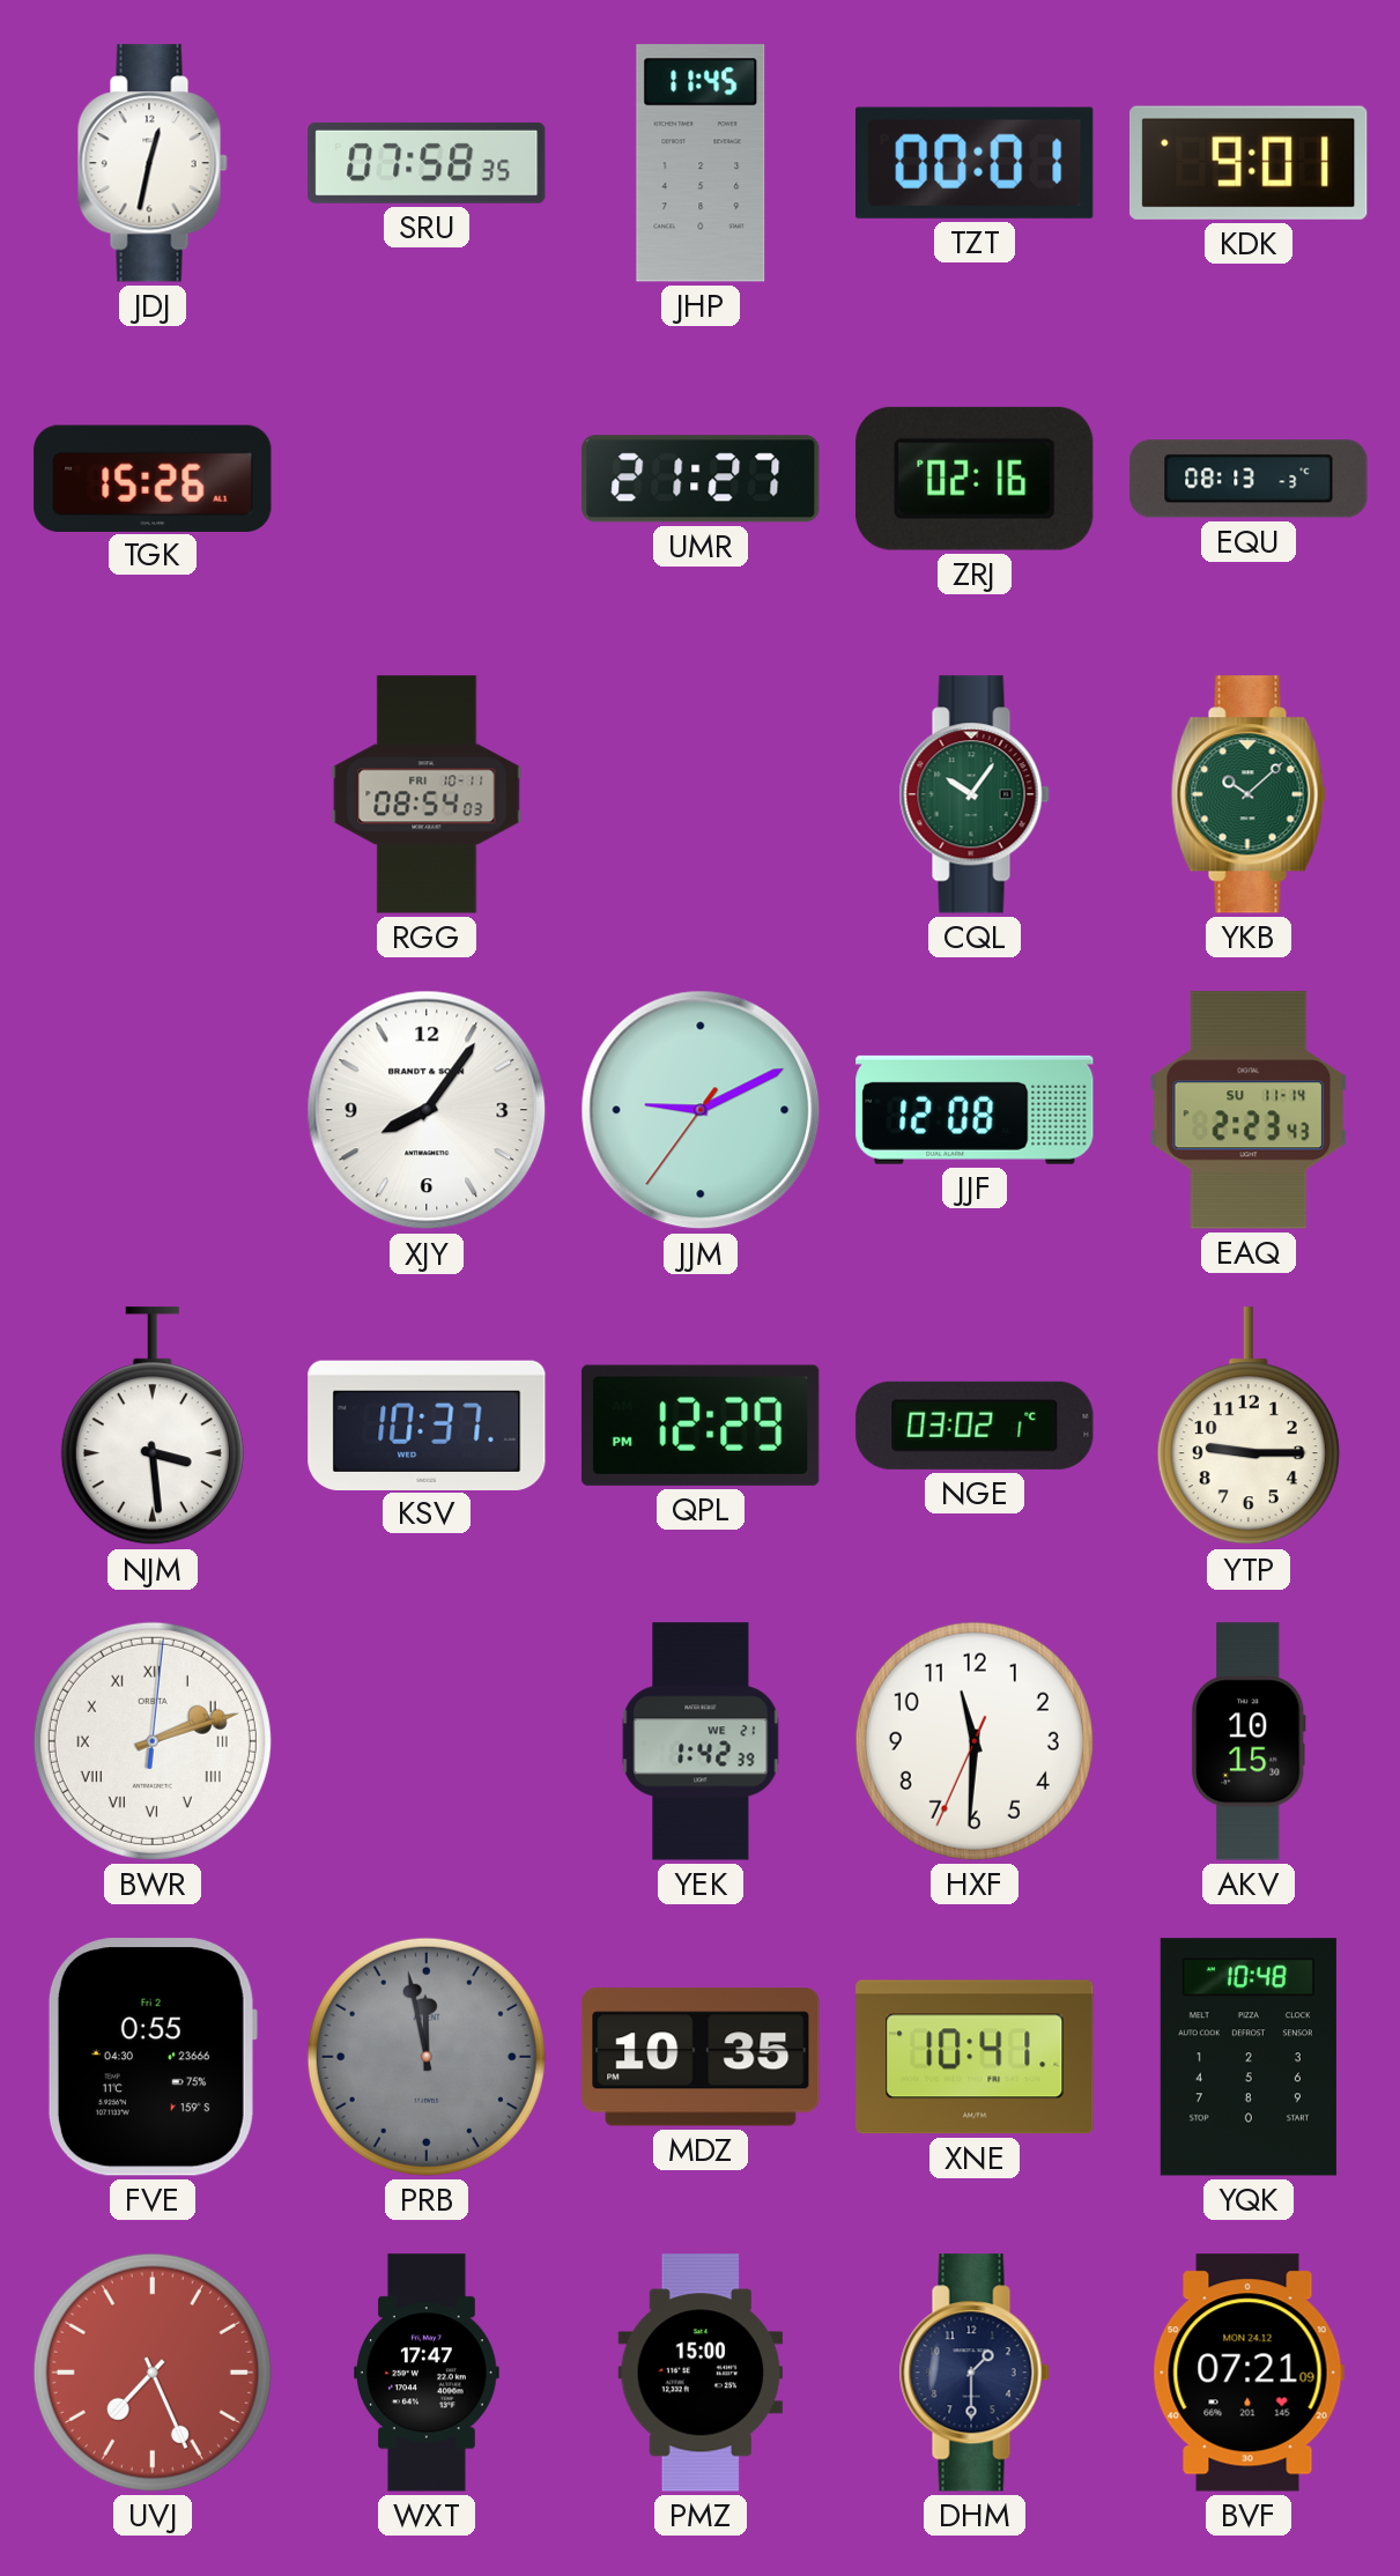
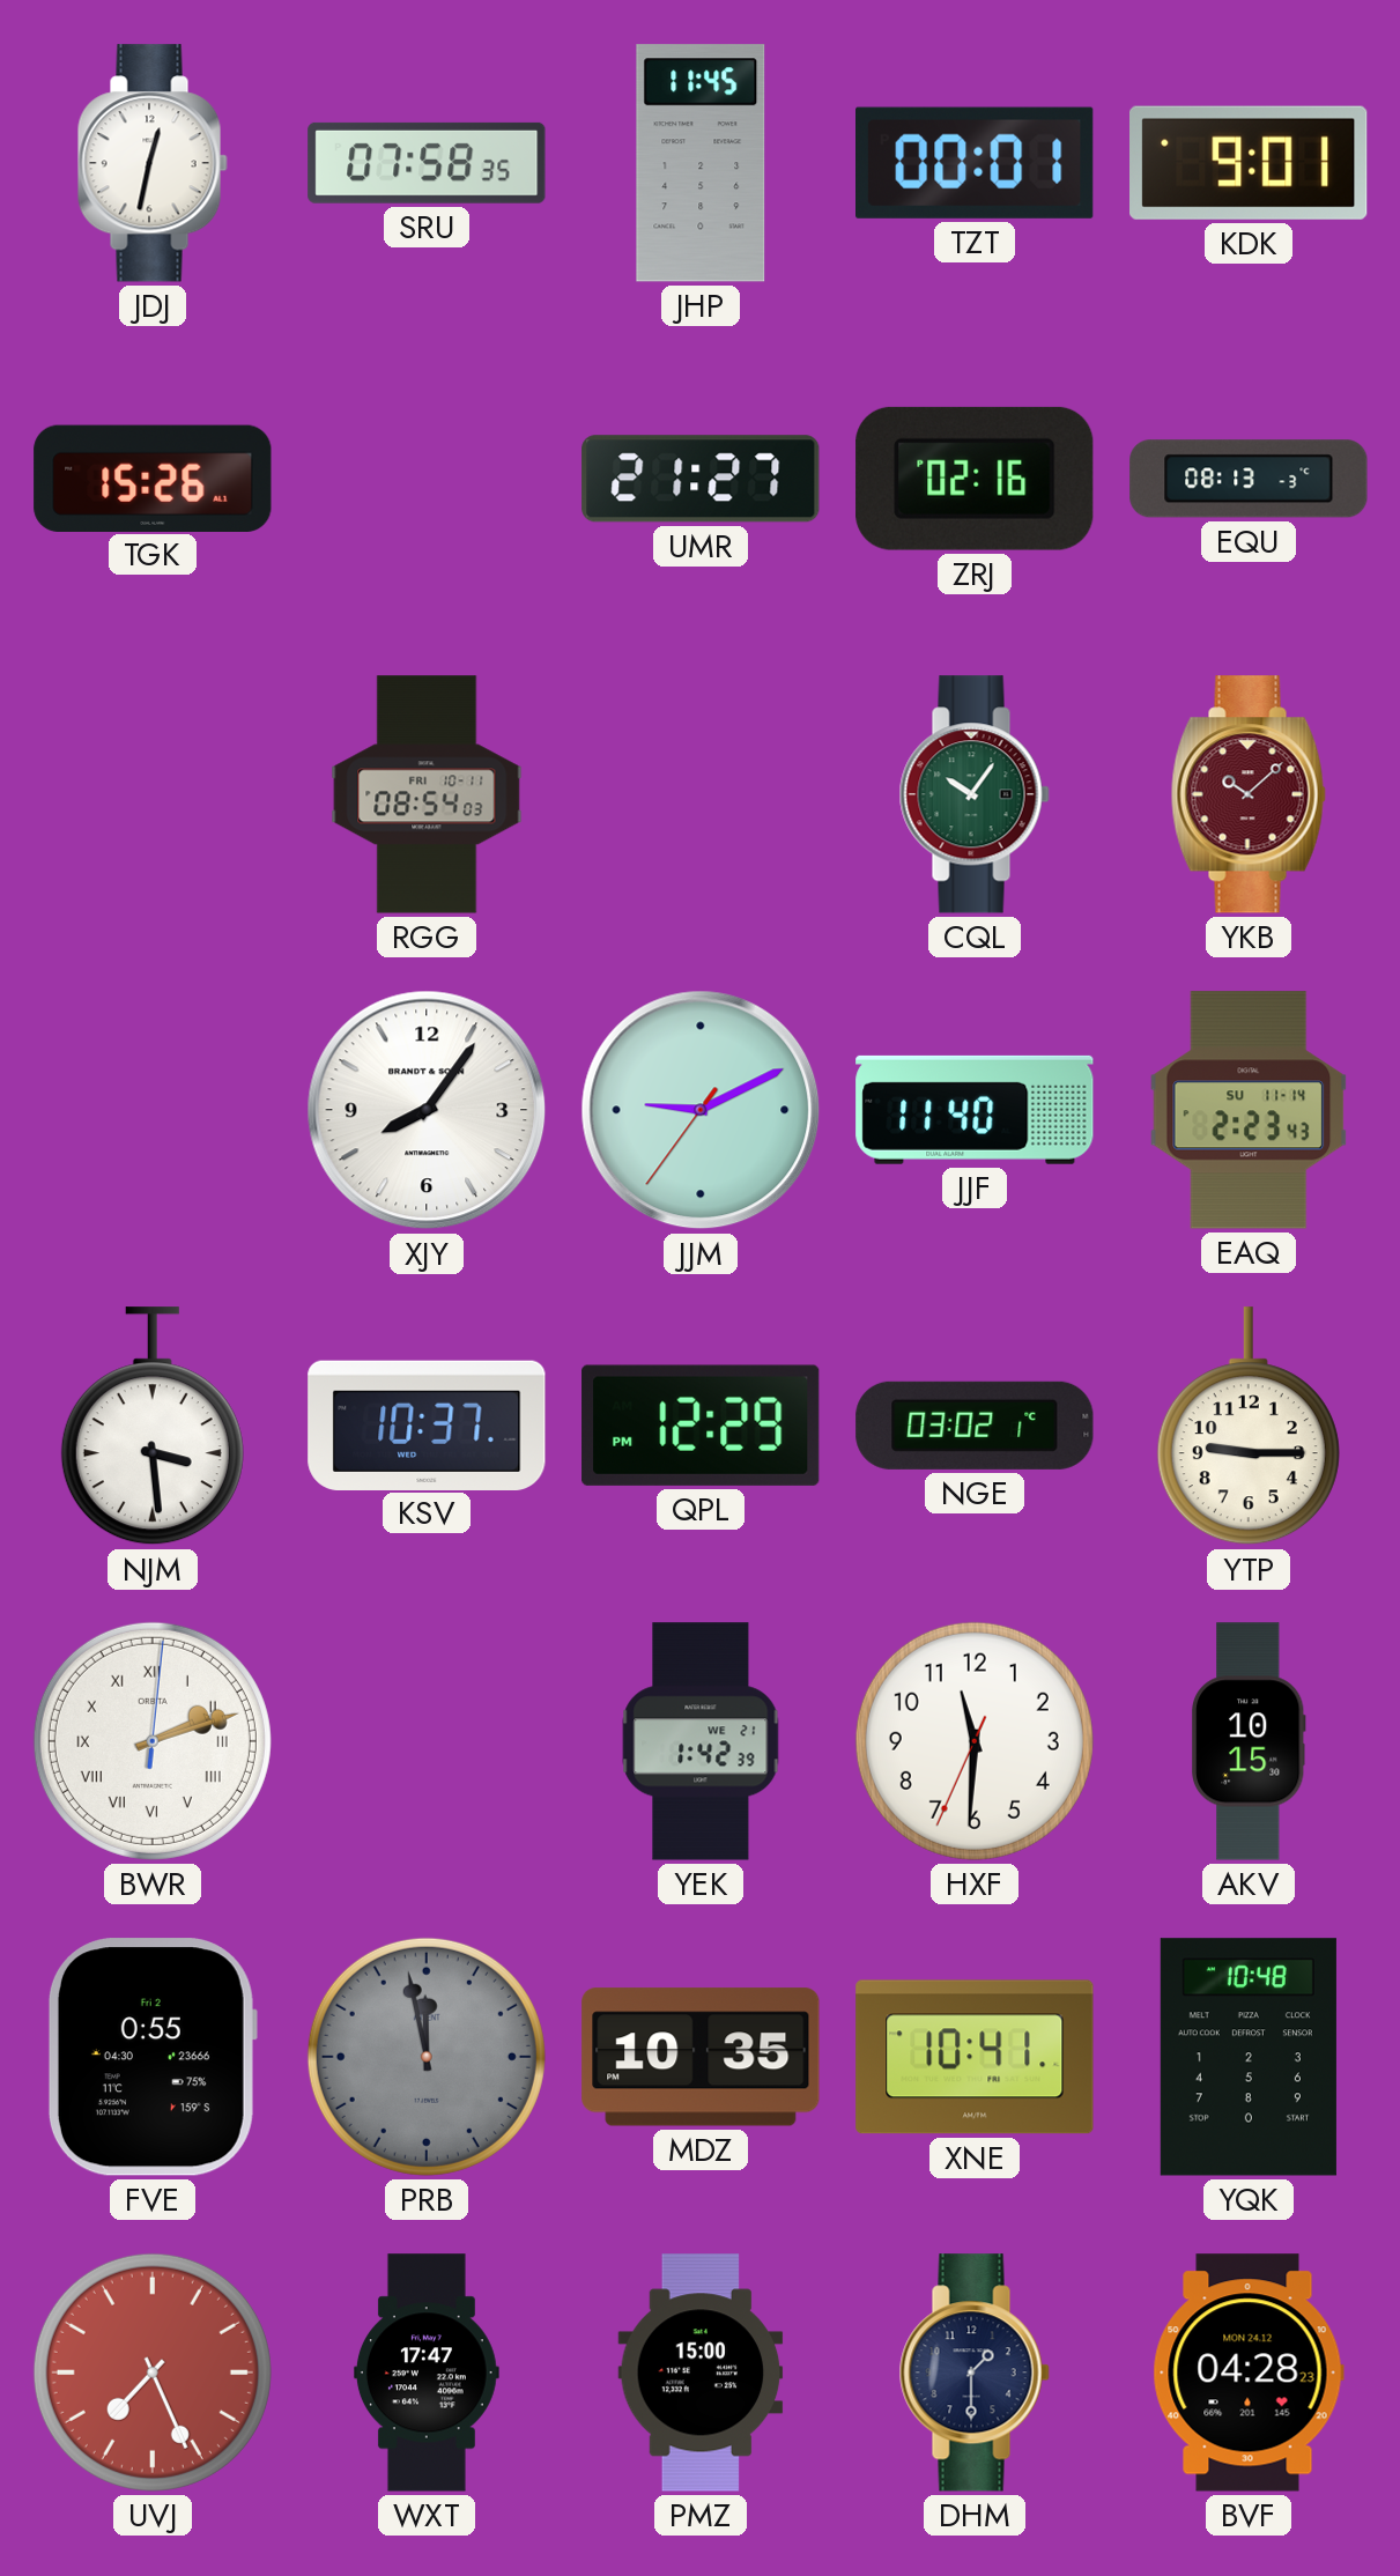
YKB dial: green -> burgundy
JJF: 12:08 -> 11:40
BVF: 07:21 -> 04:28
